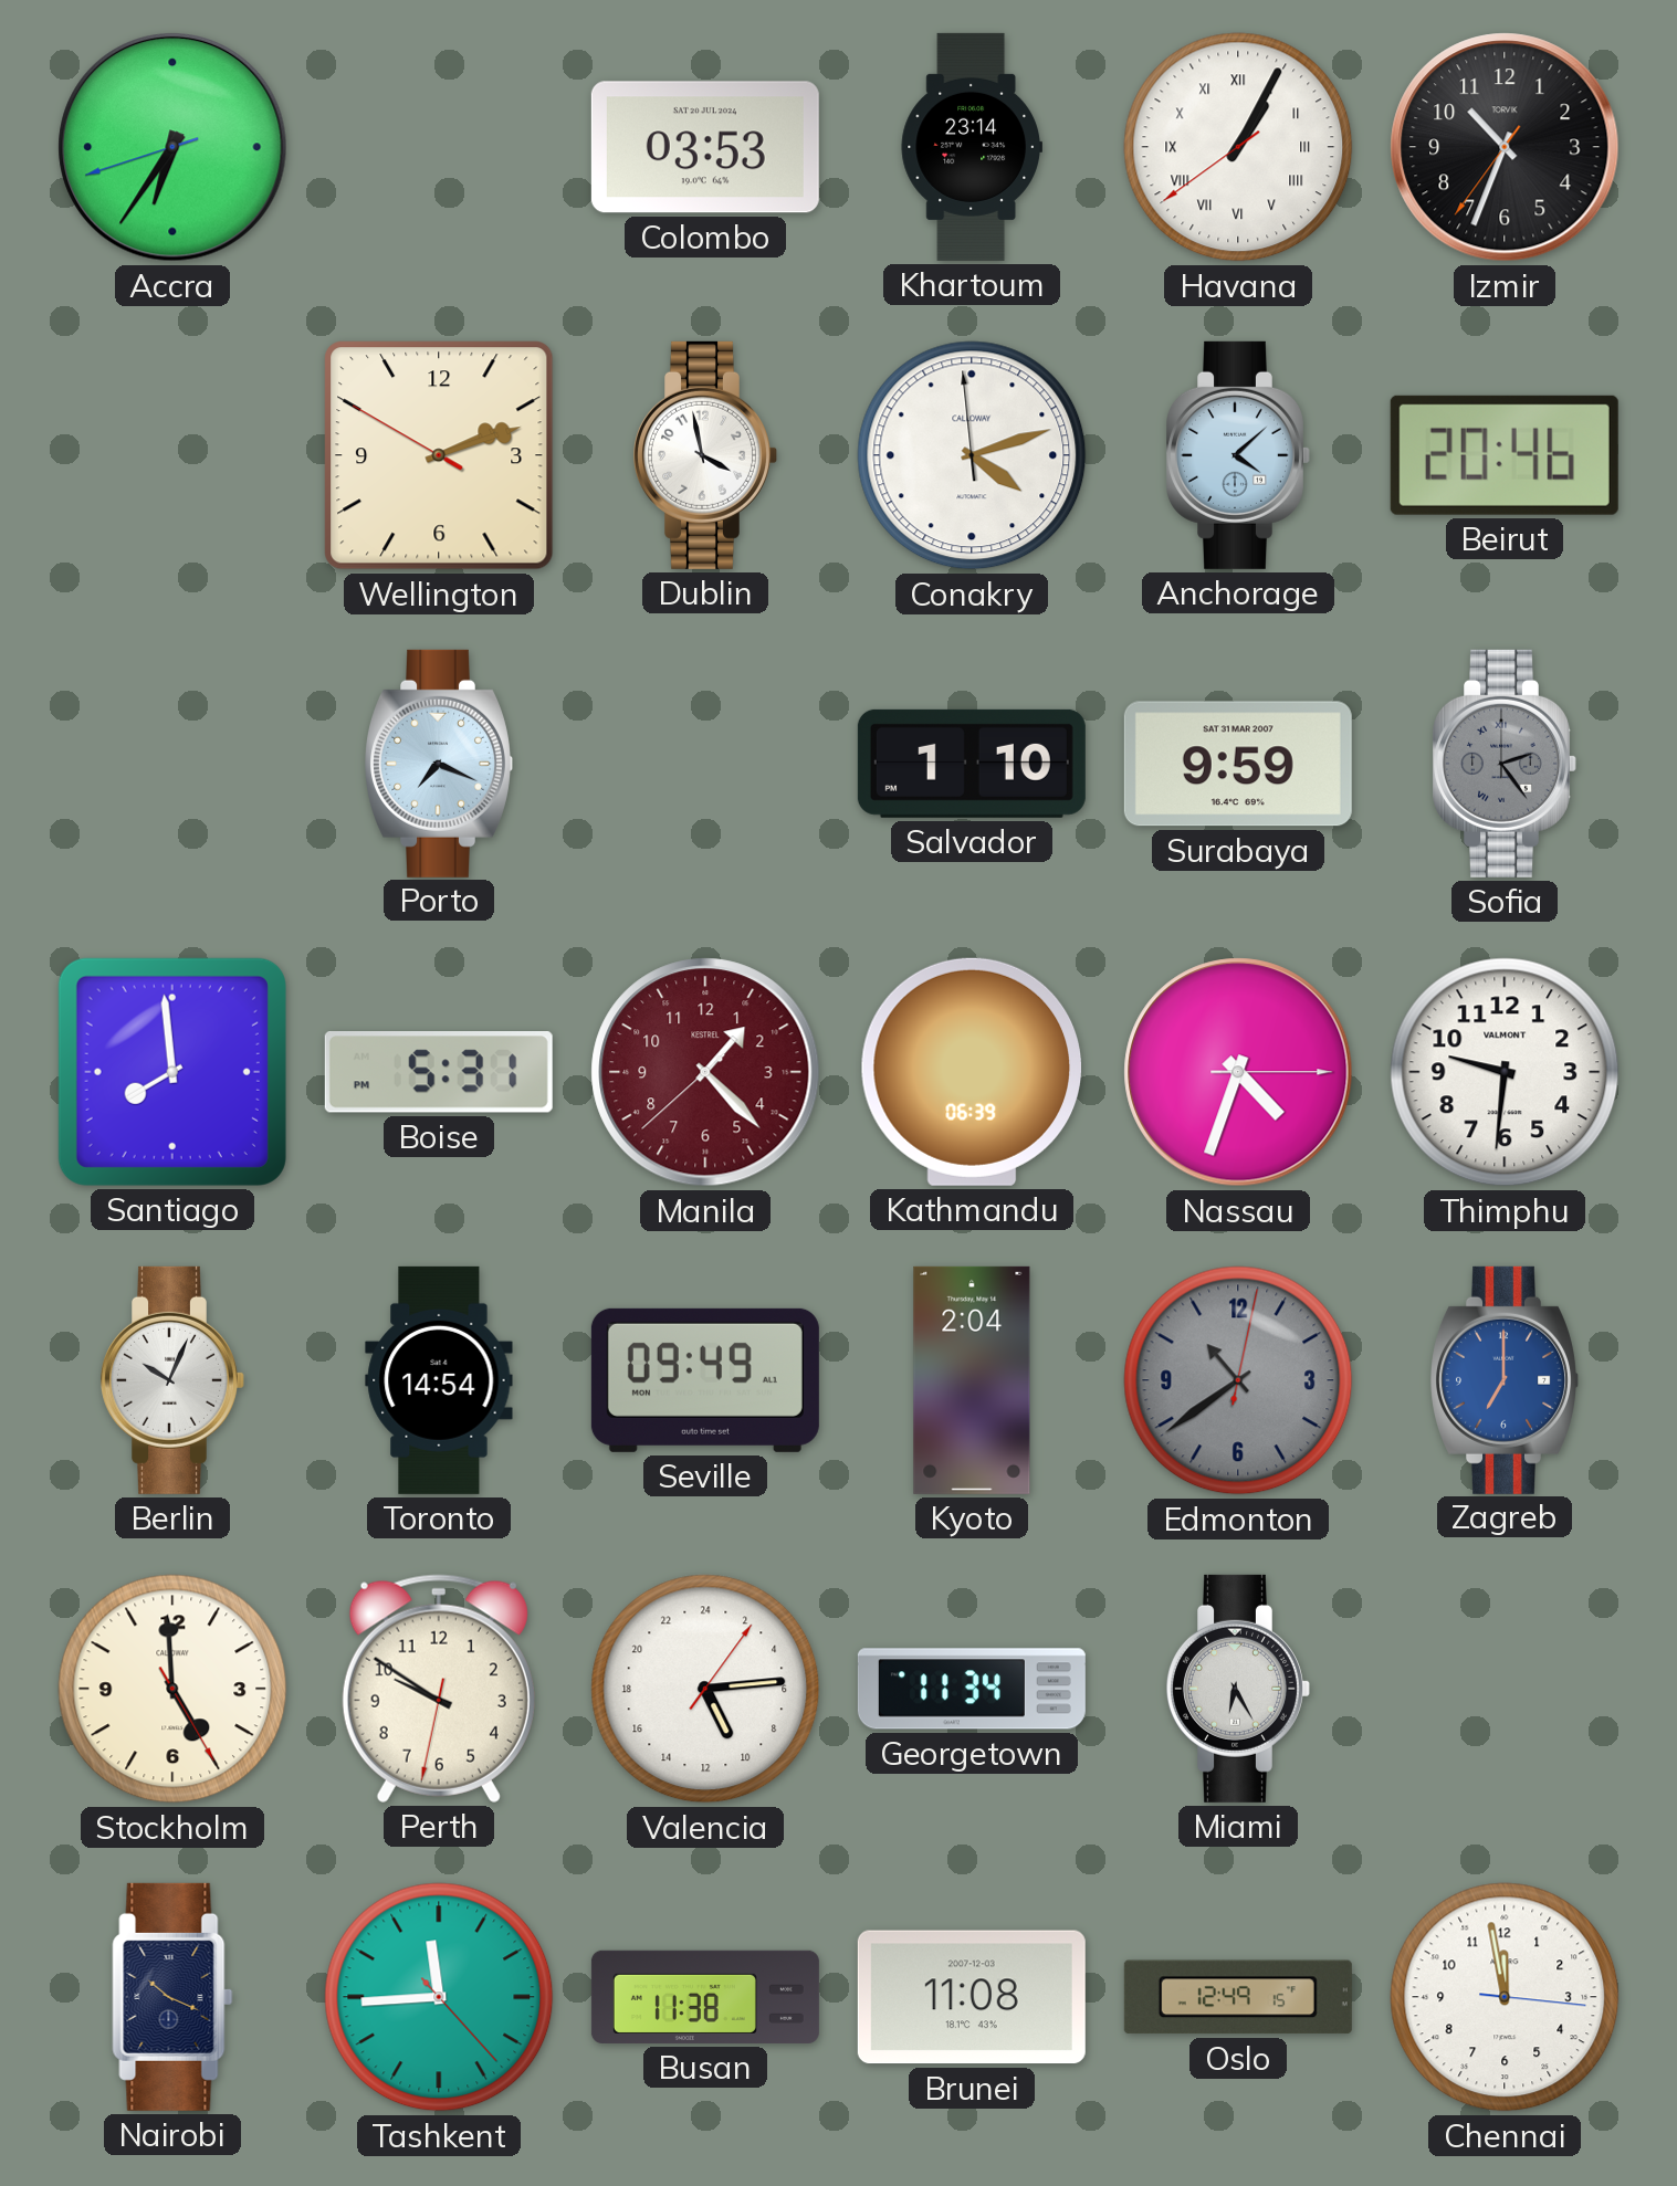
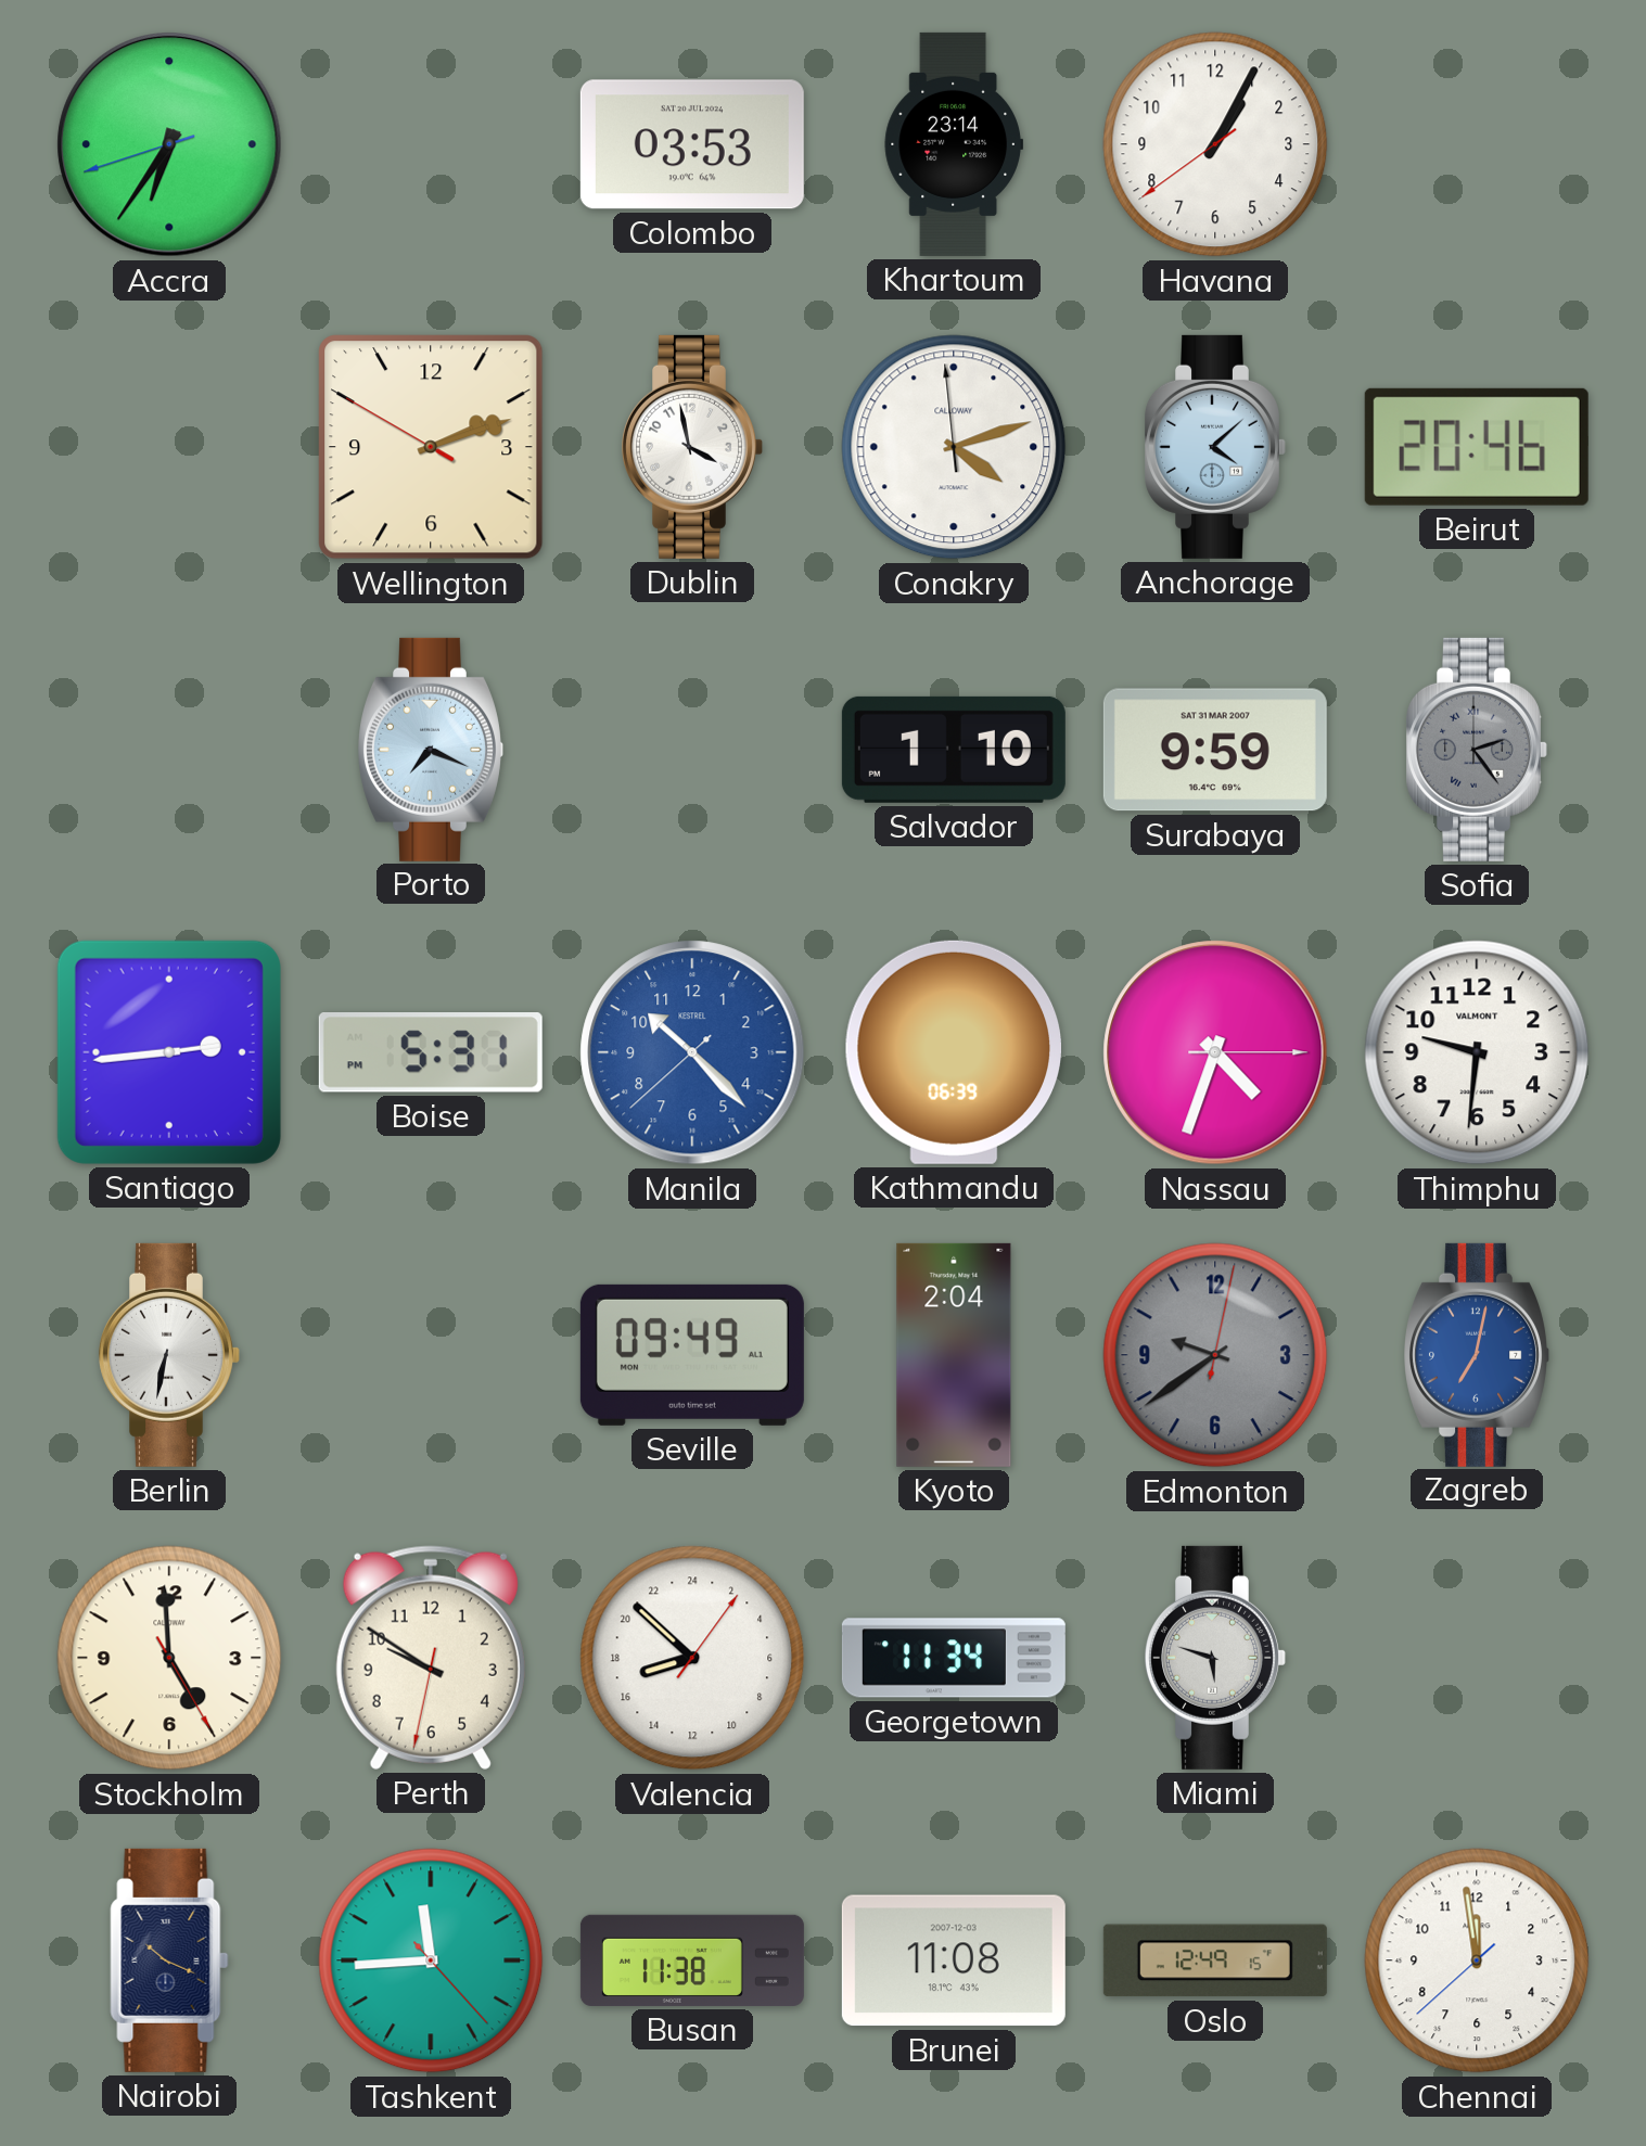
Havana numerals: Roman -> Arabic
Izmir: 10:33 -> none
Santiago: 7:59 -> 2:44
Manila: 1:22 -> 10:22
Manila dial: burgundy -> blue
Berlin: 10:04 -> 6:32
Toronto: 14:54 -> none
Edmonton: 10:39 -> 9:39
Zagreb: 7:00 -> 7:02
Valencia: 10:14 -> 16:52
Miami: 6:25 -> 5:48
Chennai: 11:58:16 -> 11:58:38
